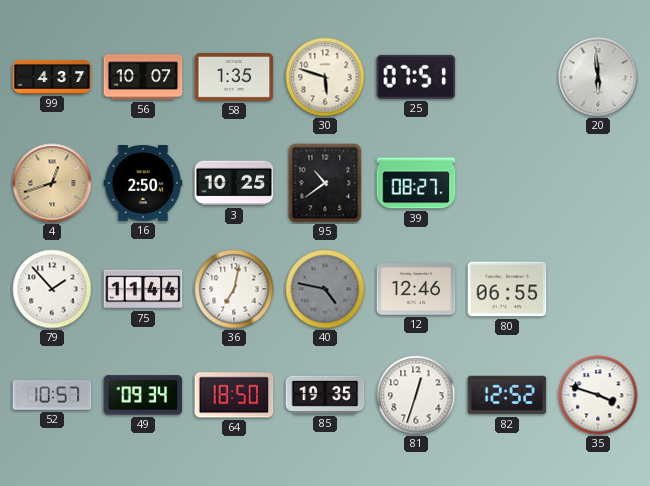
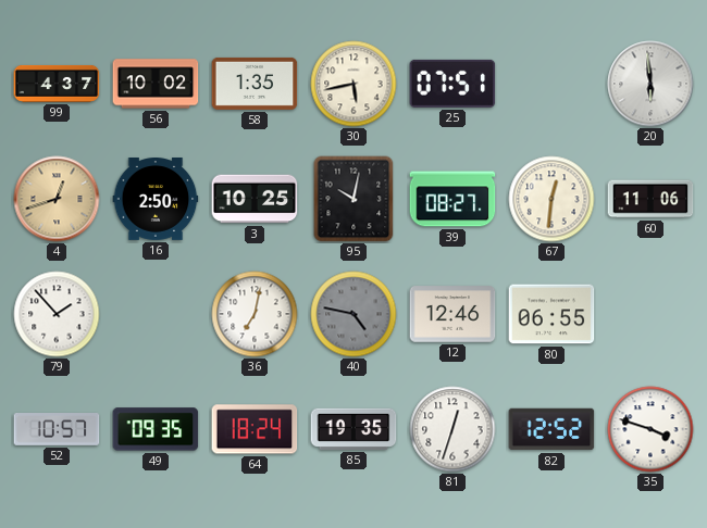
56: 10:07 -> 10:02
30: 5:48 -> 5:43
95: 10:39 -> 10:02
67: none -> 12:31
60: none -> 11:06
75: 11:44 -> none
49: 09:34 -> 09:35
64: 18:50 -> 18:24
